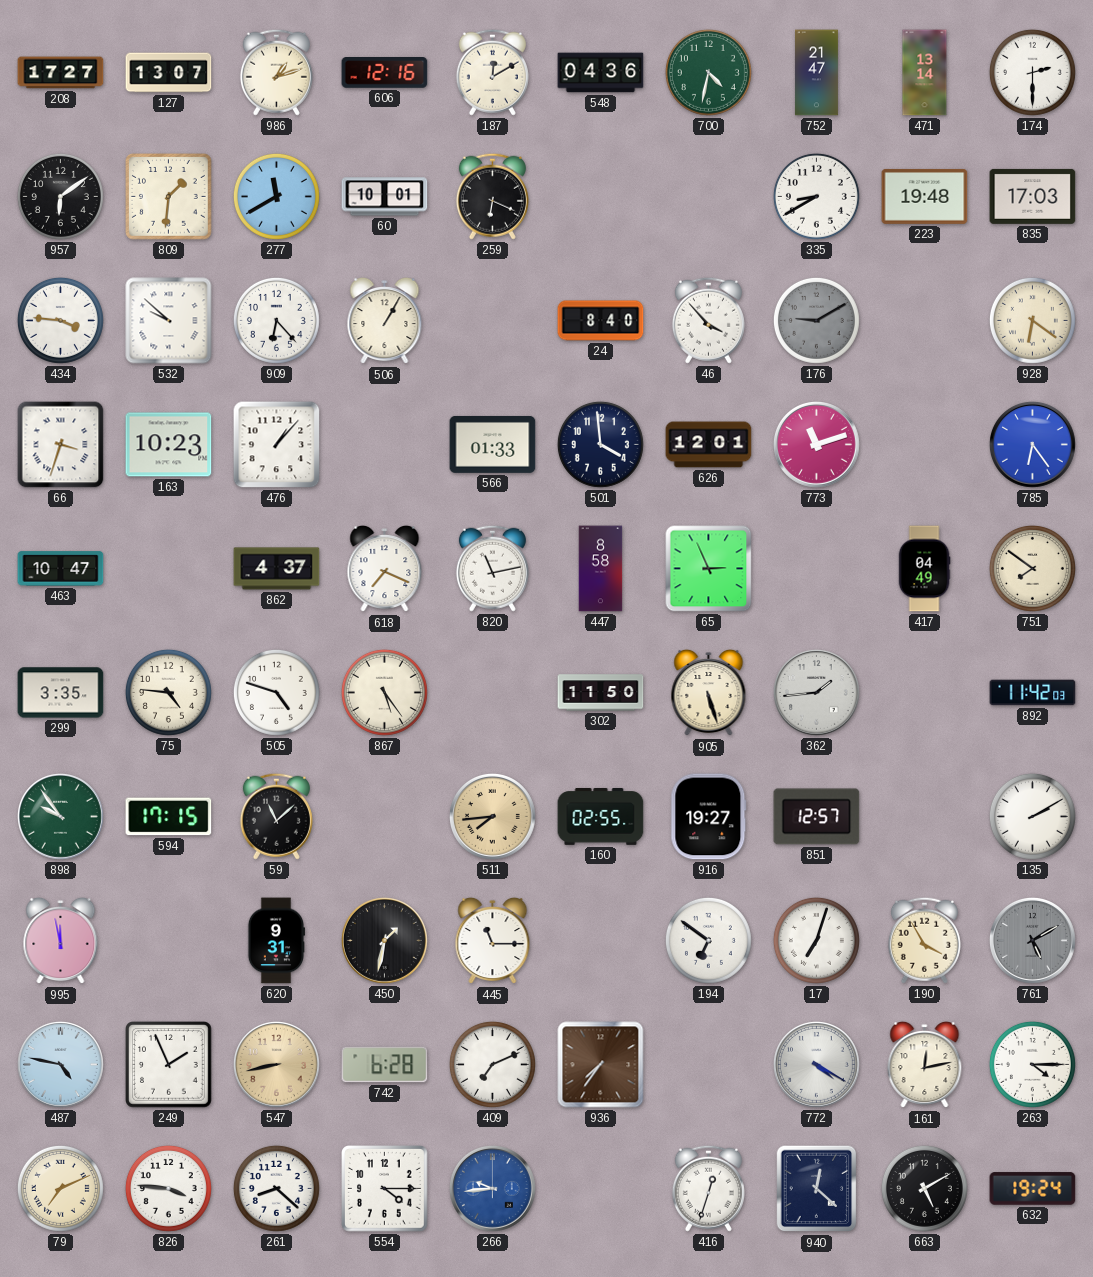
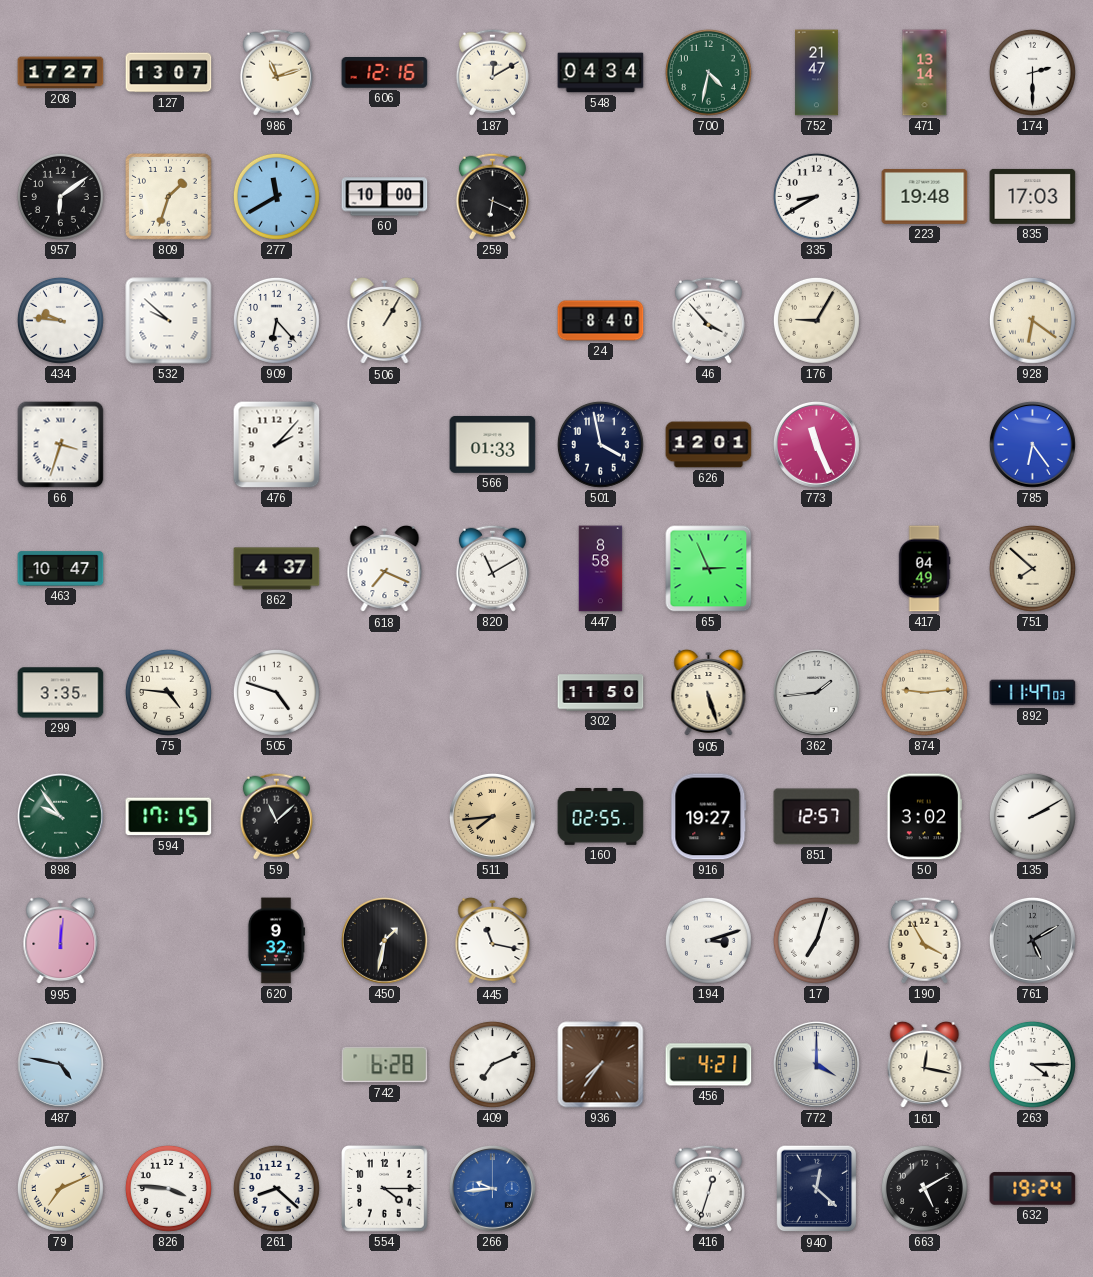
986: 1:12 -> 11:12
548: 04:36 -> 04:34
809: 1:31 -> 1:33
60: 10:01 -> 10:00
434: 3:46 -> 9:46
176: 9:10 -> 9:05
176 dial: grey -> cream
163: 10:23 -> none
476: 1:07 -> 2:07
501: 3:59 -> 3:58
773: 11:12 -> 11:26
820: 11:13 -> 11:10
751: 7:51 -> 7:52
867: 5:24 -> none
874: none -> 9:14
892: 11:42 -> 11:47
50: none -> 3:02
995: 11:58 -> 12:01
620: 9:31 -> 9:32
445: 11:15 -> 11:17
194: 6:51 -> 3:12
249: 1:56 -> none
547: 8:43 -> none
456: none -> 4:21
772: 4:20 -> 4:00
161: 12:13 -> 12:17
